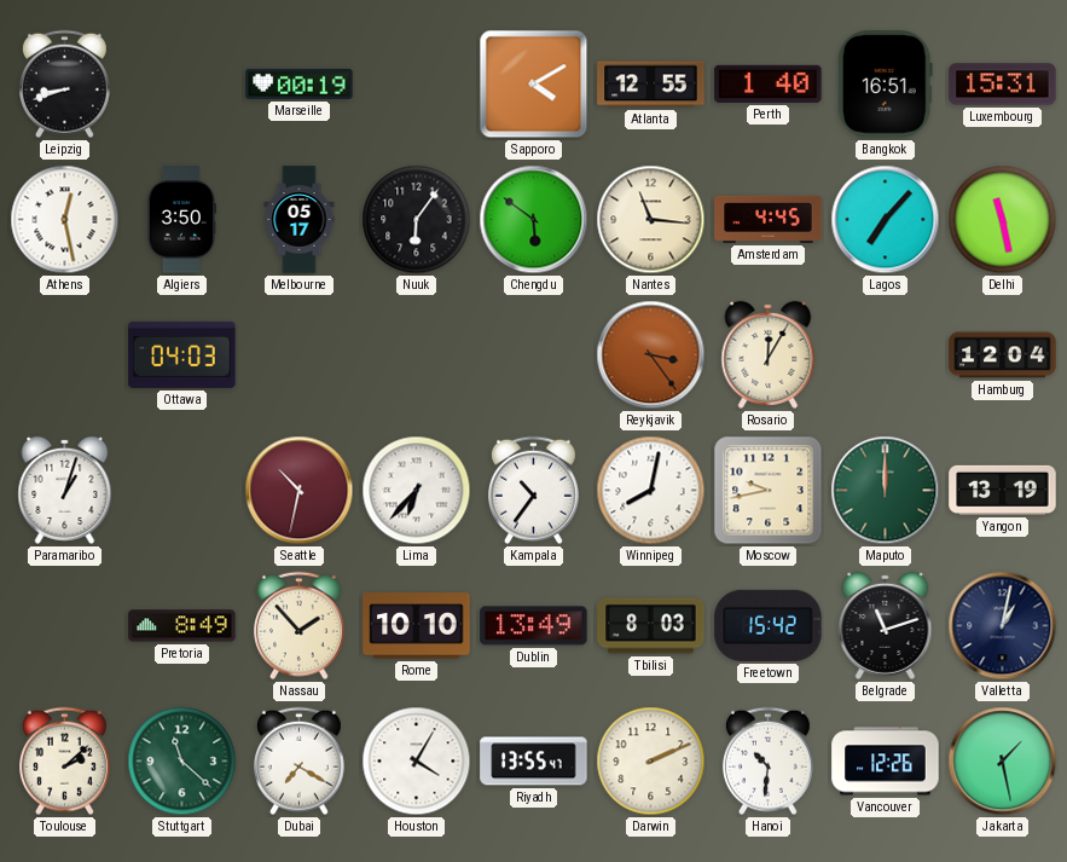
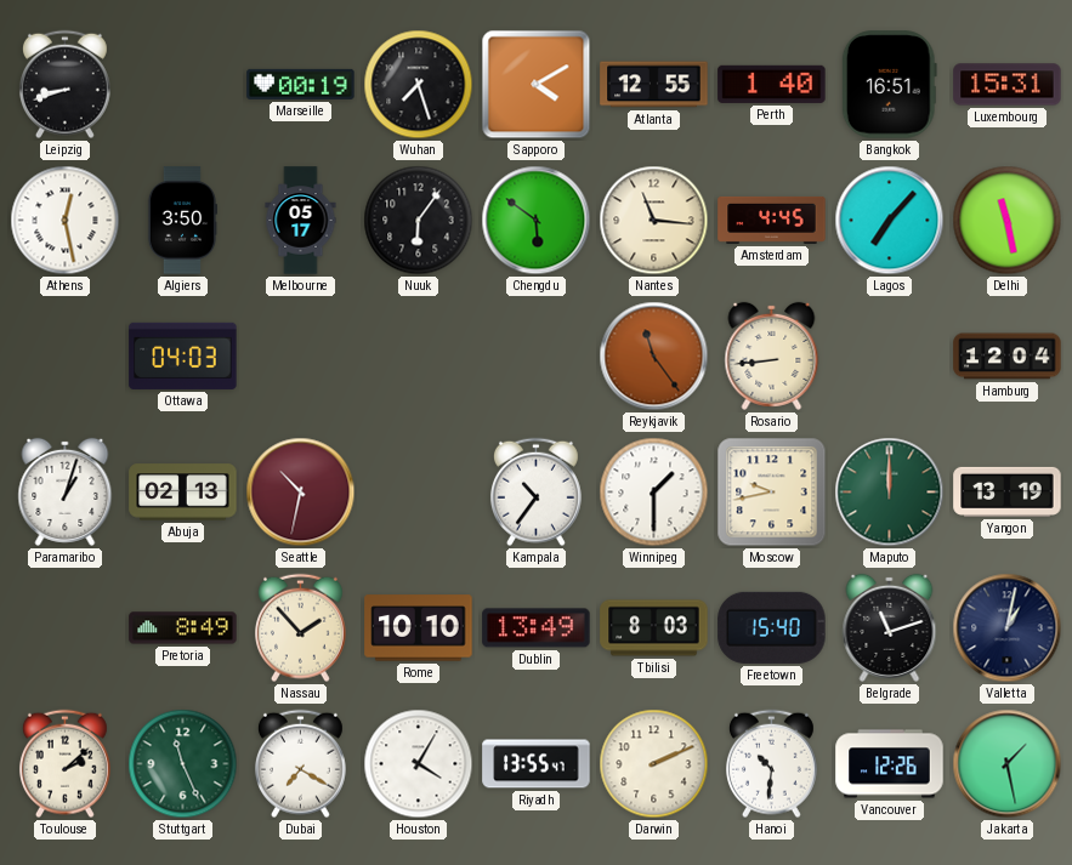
Wuhan: none -> 7:27
Reykjavik: 3:24 -> 11:24
Rosario: 12:05 -> 8:44
Abuja: none -> 02:13
Lima: 6:37 -> none
Winnipeg: 8:02 -> 1:30
Freetown: 15:42 -> 15:40
Stuttgart: 11:22 -> 11:26
